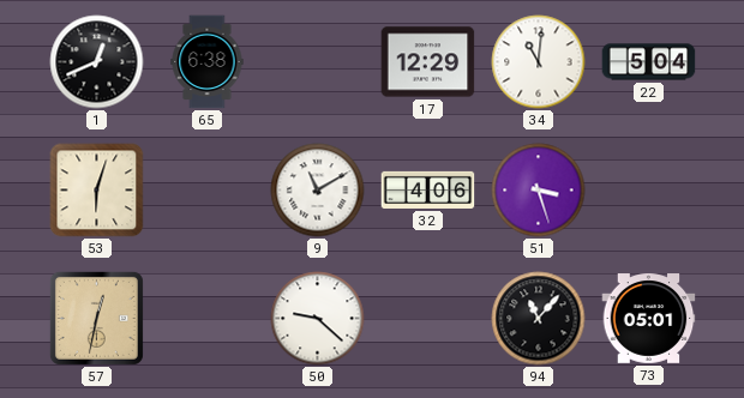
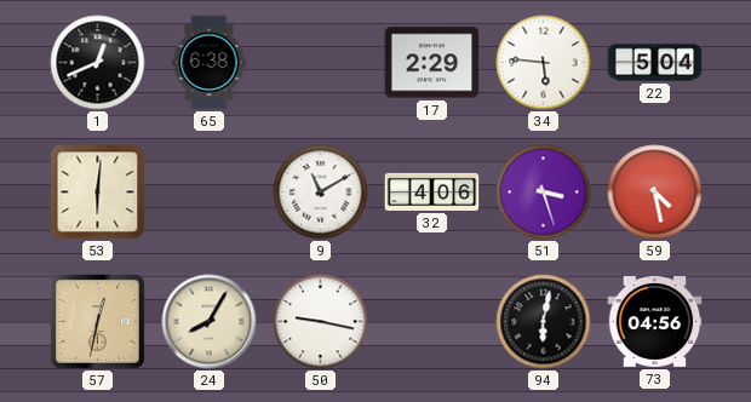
17: 12:29 -> 2:29
34: 11:01 -> 5:46
53: 6:03 -> 6:01
59: none -> 4:28
24: none -> 8:05
50: 9:22 -> 9:17
94: 11:07 -> 6:02
73: 05:01 -> 04:56
